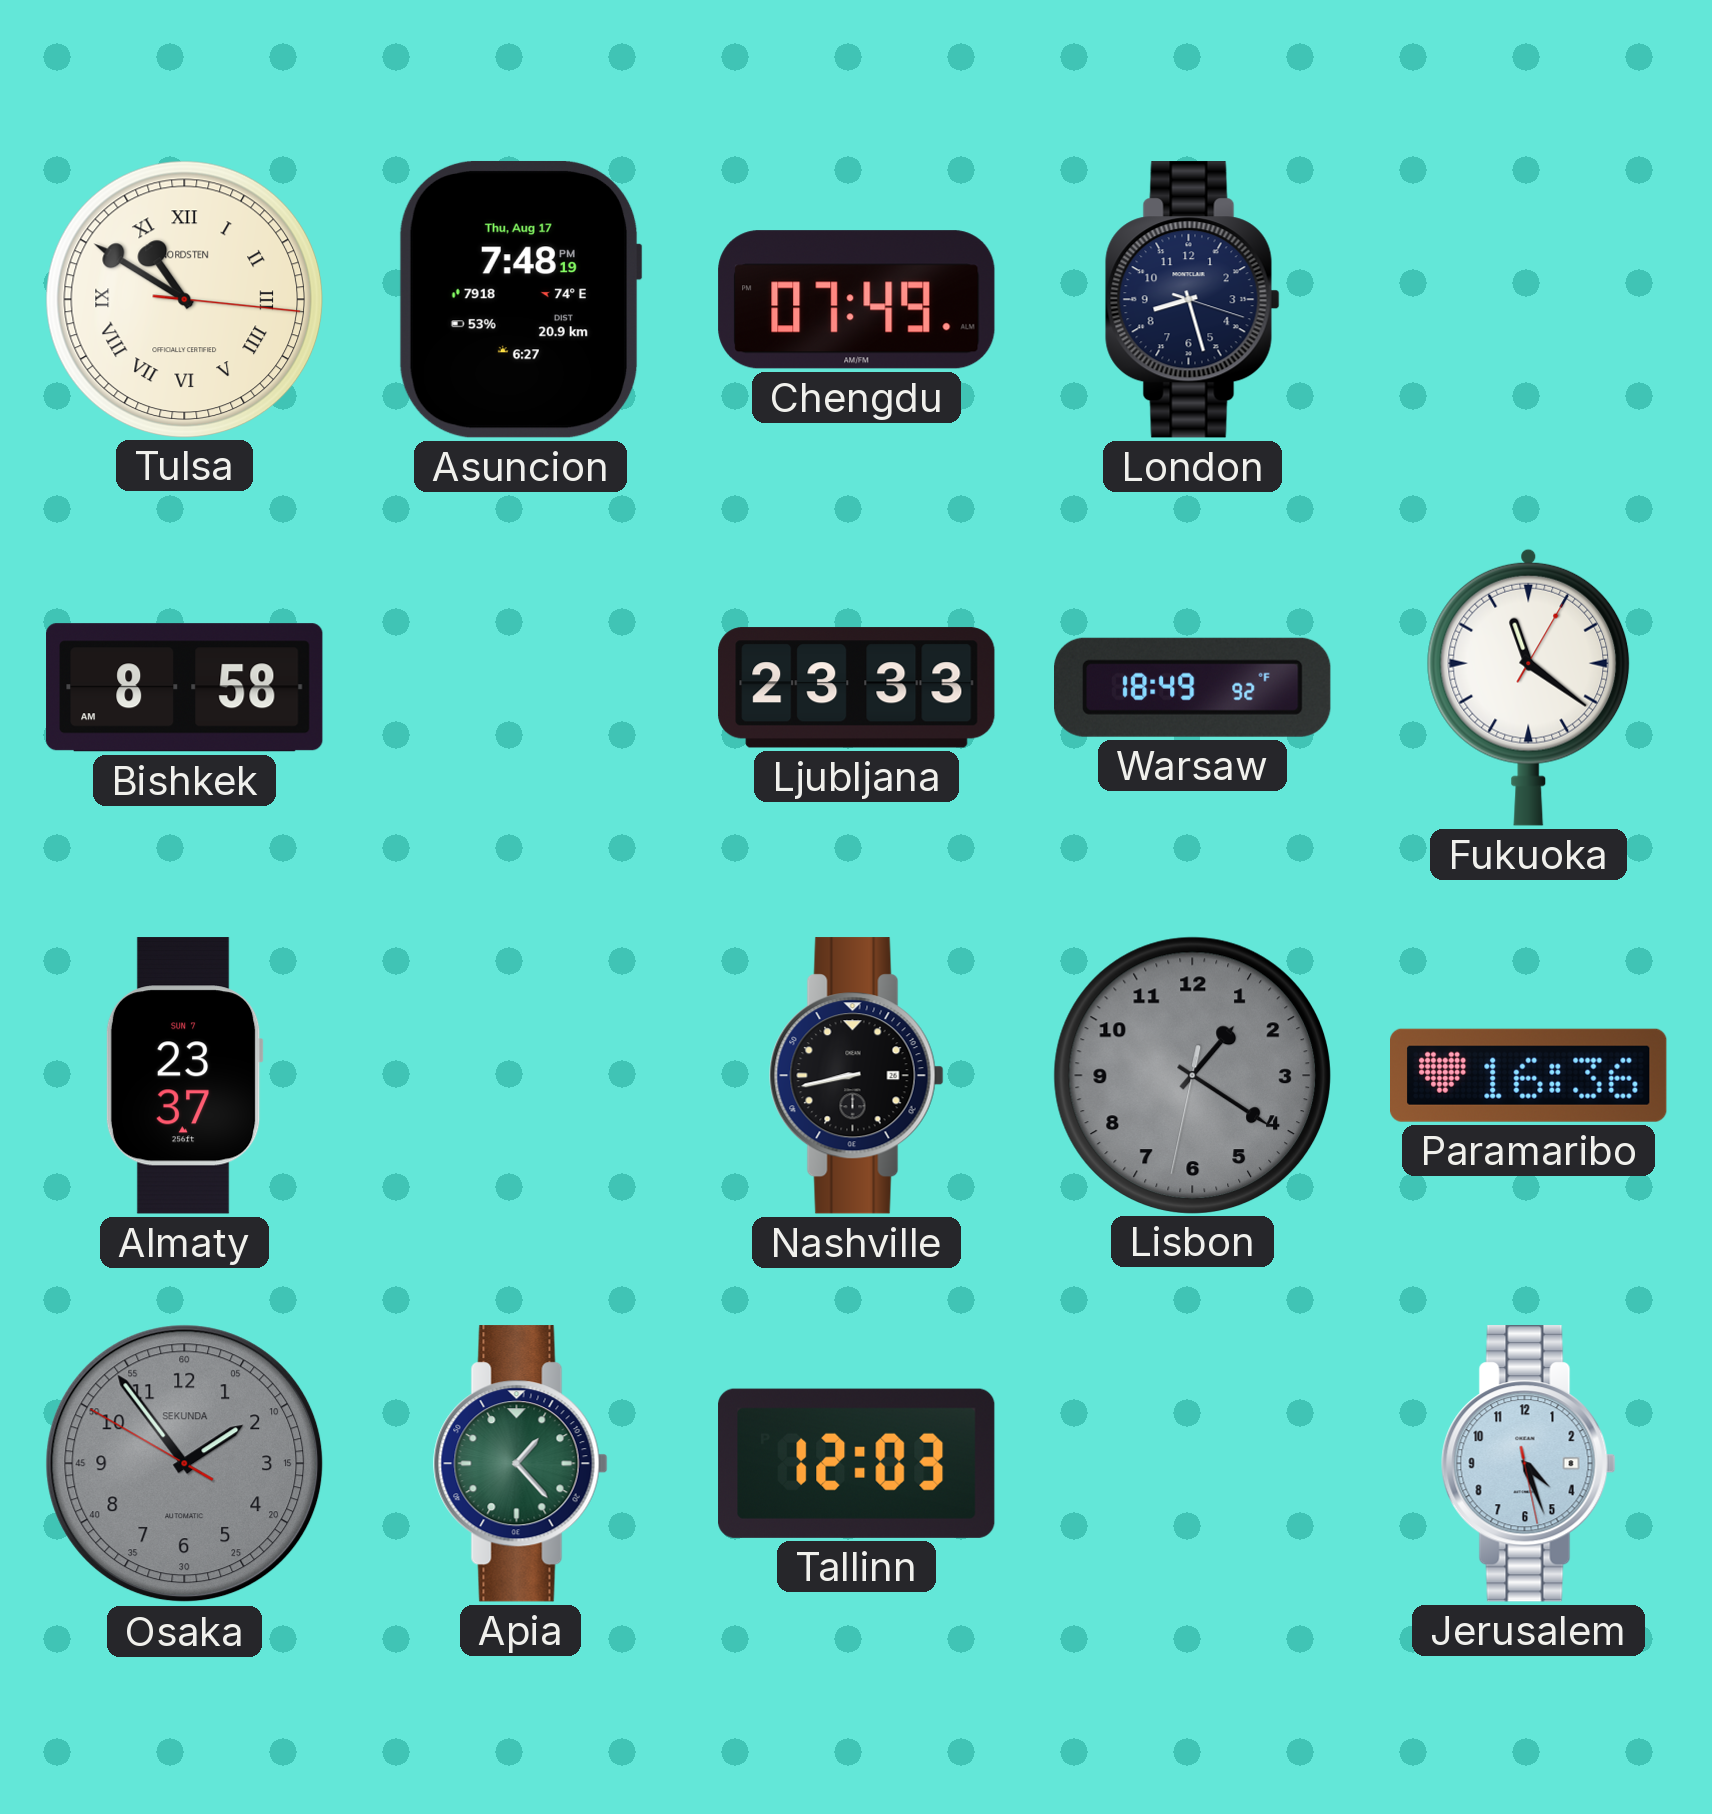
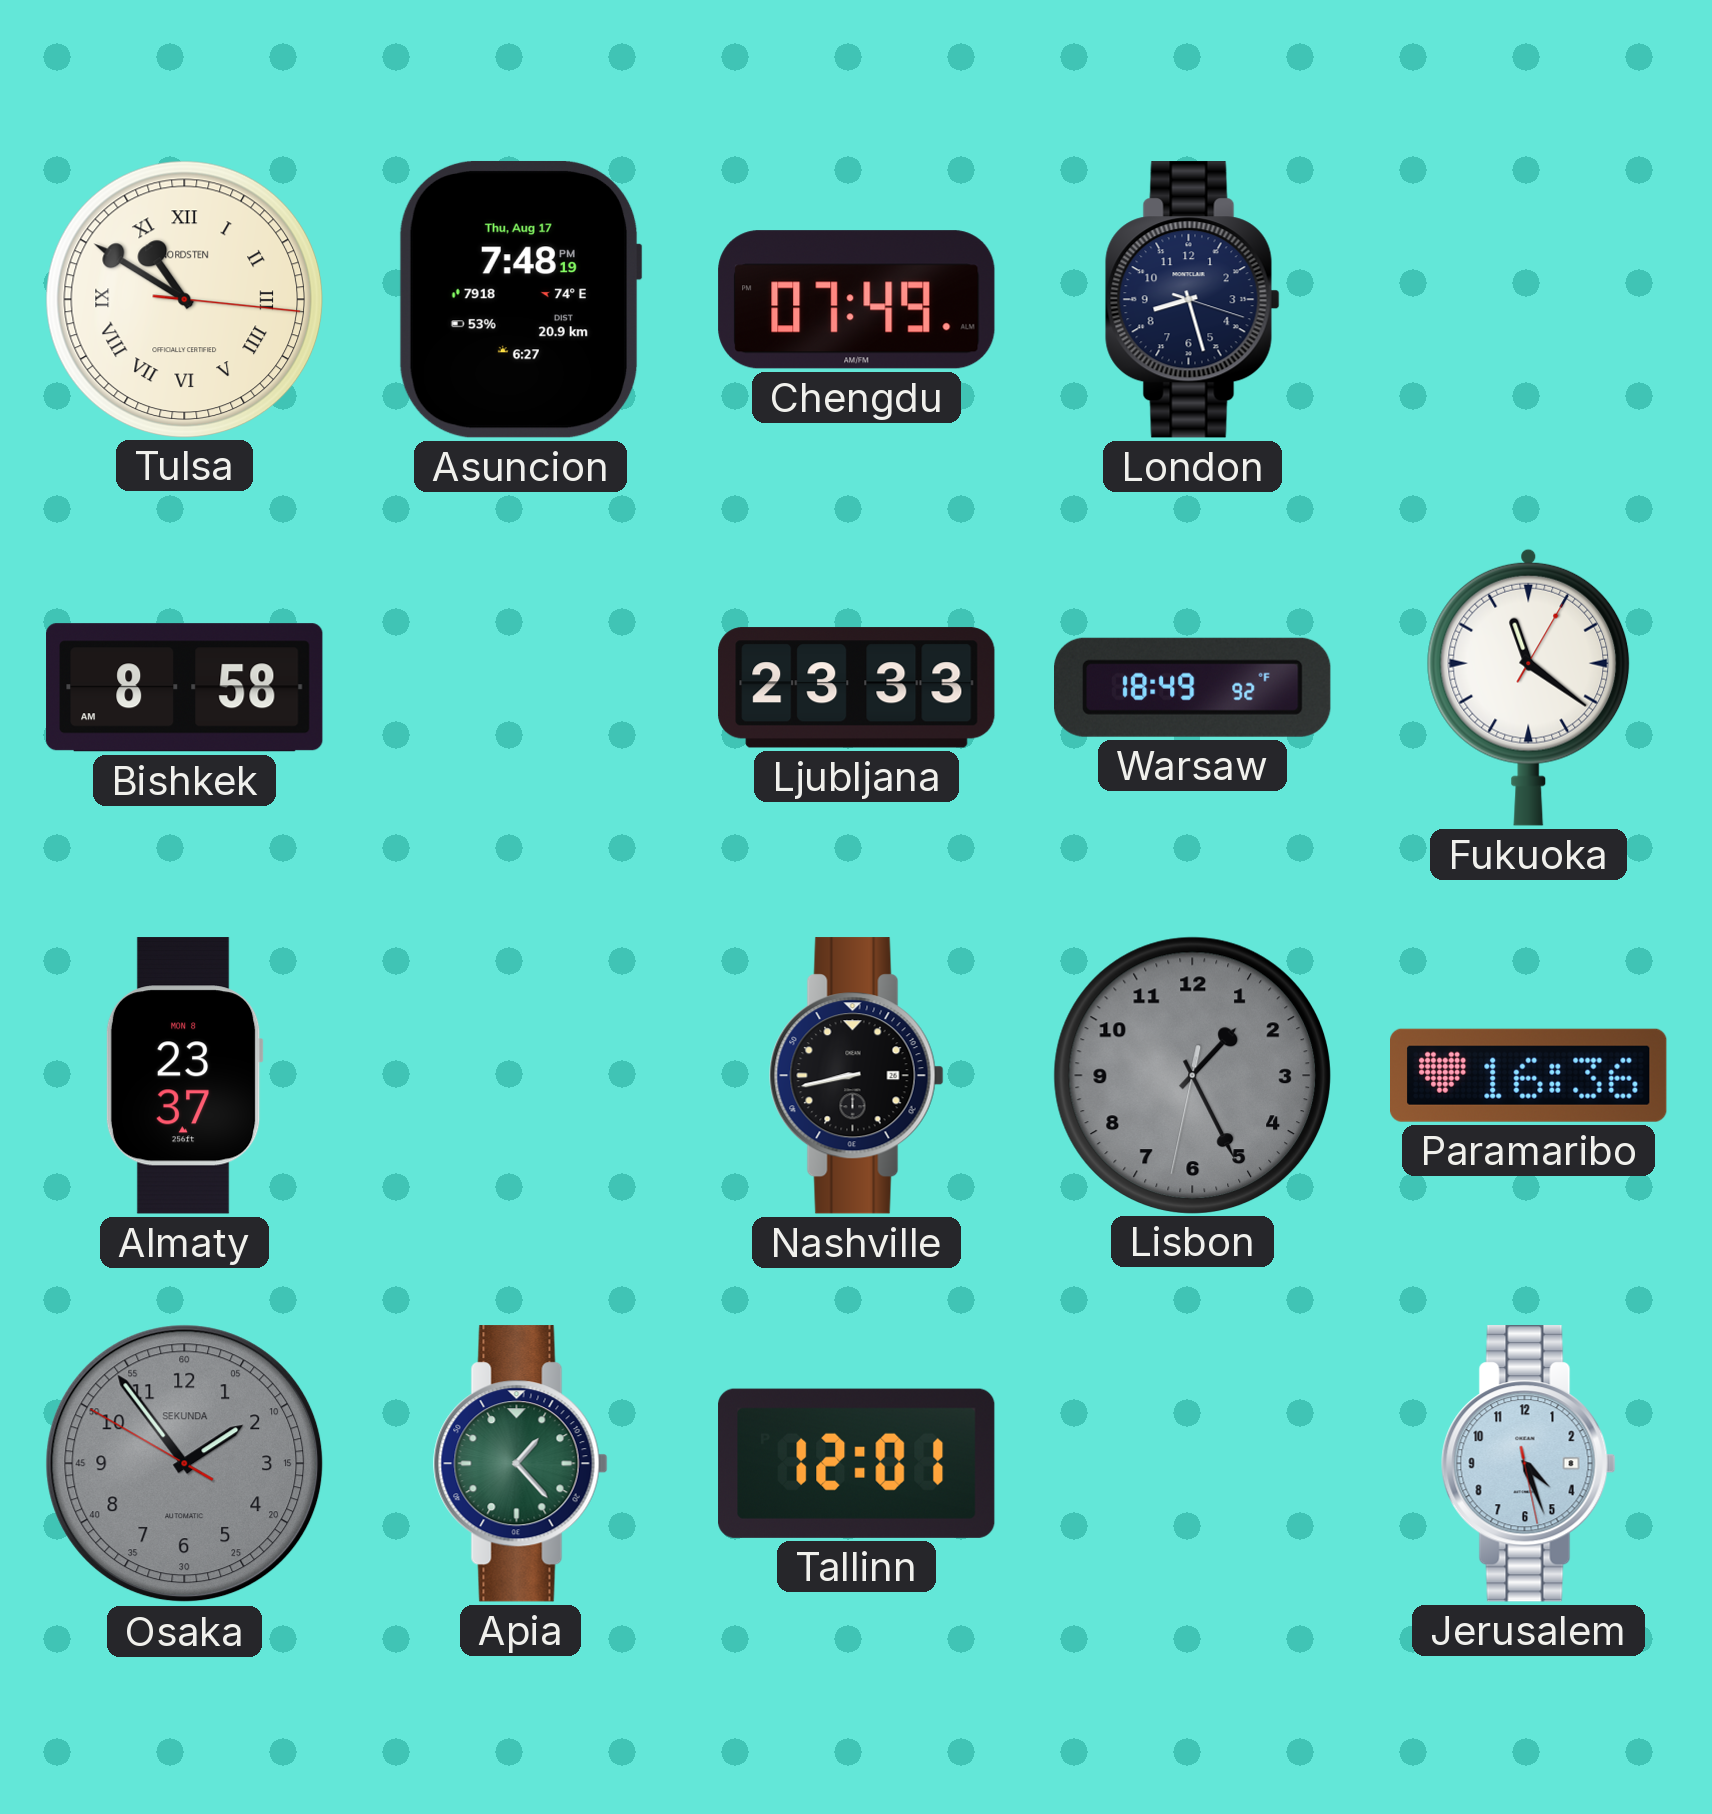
Almaty date: SUN 7 -> MON 8
Lisbon: 1:20 -> 1:25
Tallinn: 12:03 -> 12:01
